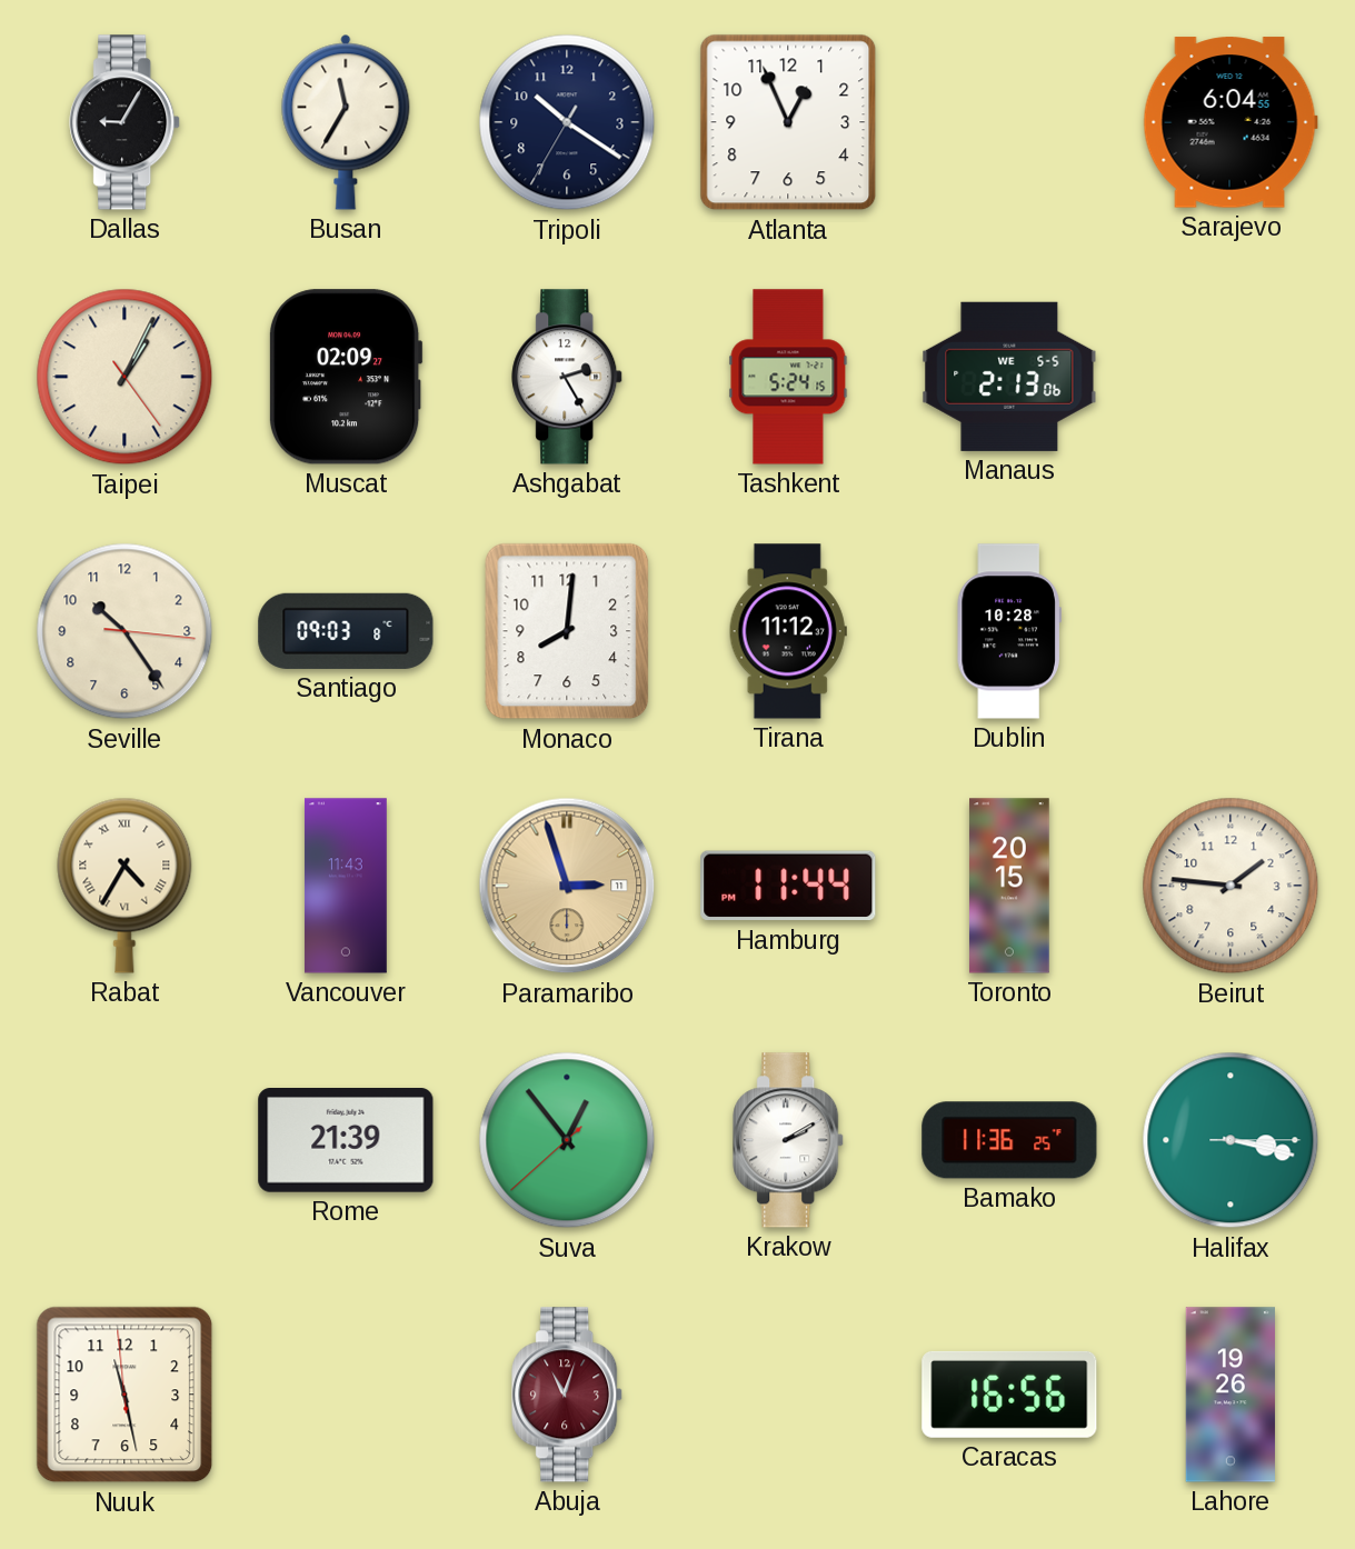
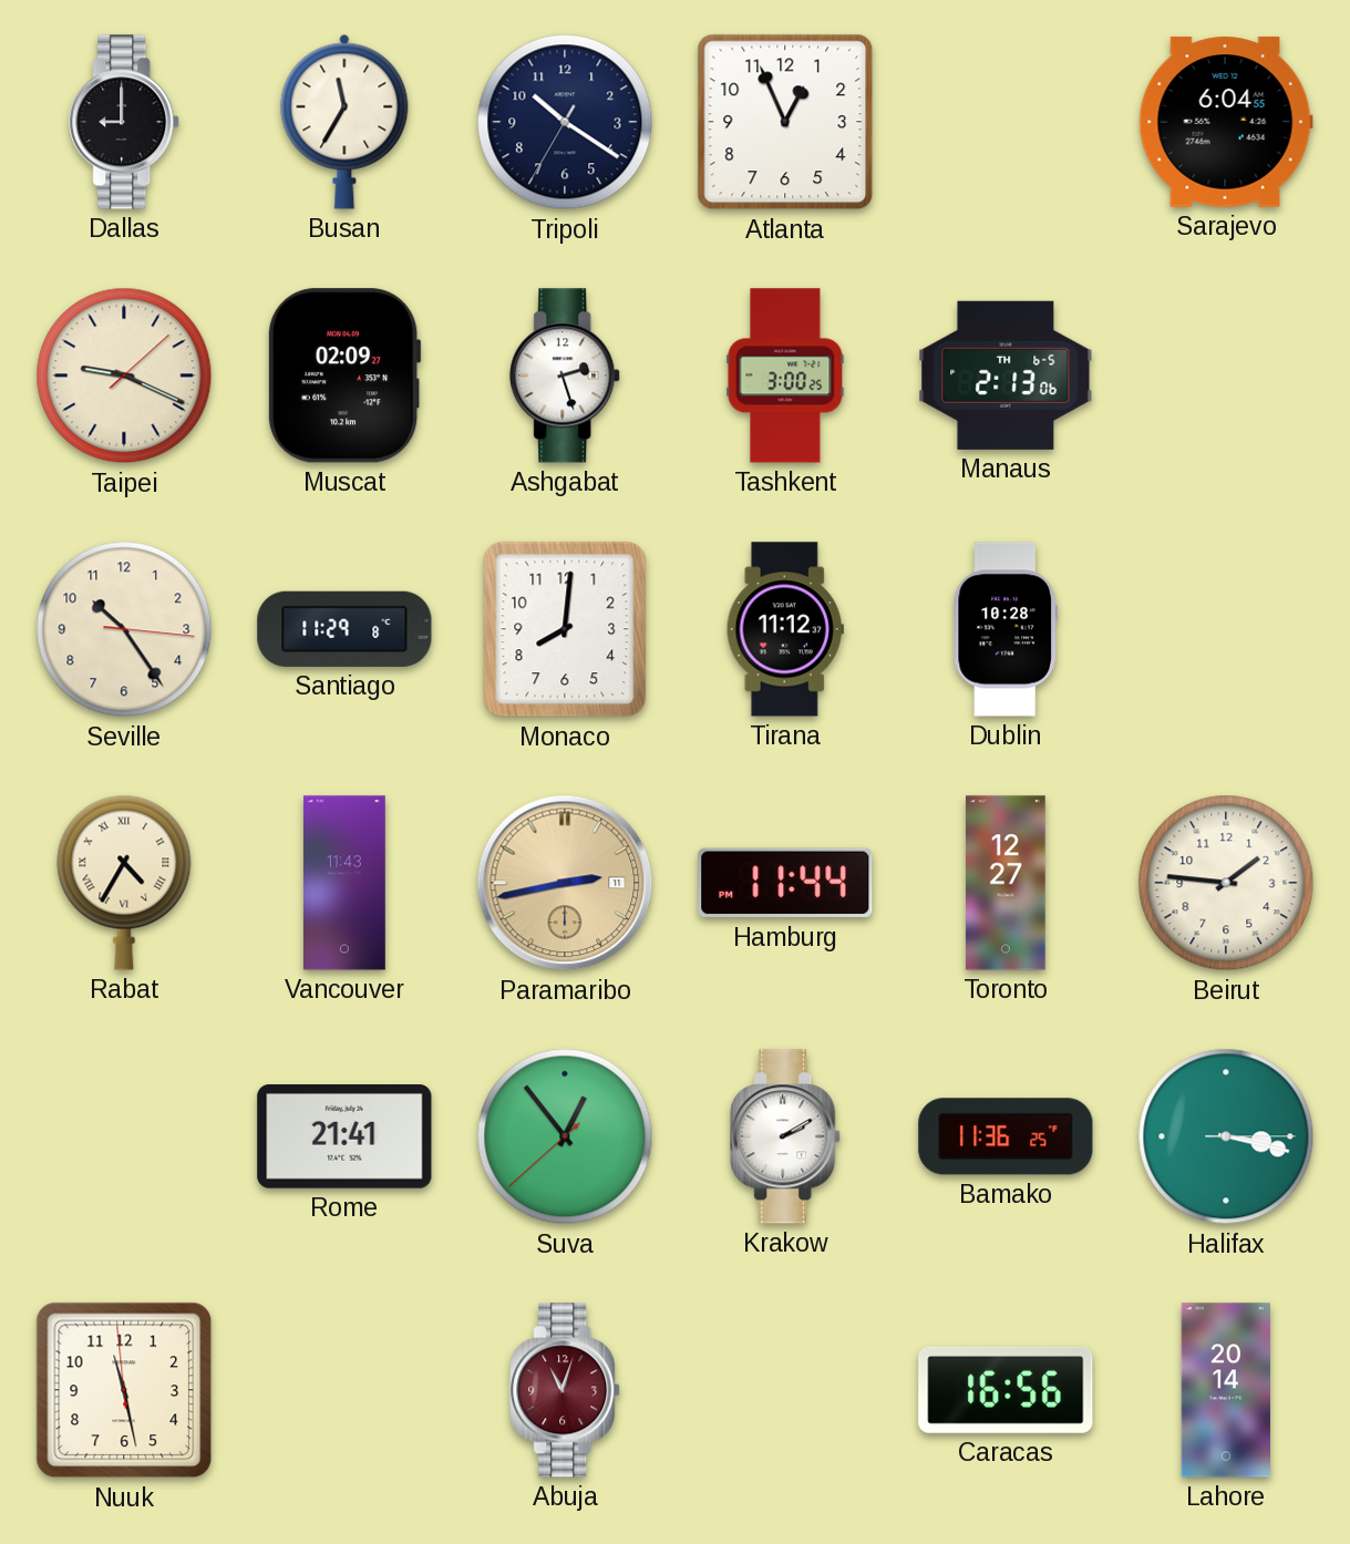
Dallas: 9:05 -> 9:00
Taipei: 1:04 -> 9:19
Ashgabat: 2:25 -> 2:27
Tashkent: 5:24 -> 3:00
Manaus date: WE 5-5 -> TH 6-5
Santiago: 09:03 -> 11:29
Paramaribo: 2:57 -> 2:43
Toronto: 20:15 -> 12:27
Rome: 21:39 -> 21:41
Lahore: 19:26 -> 20:14
